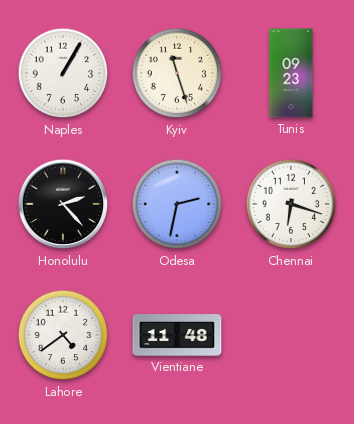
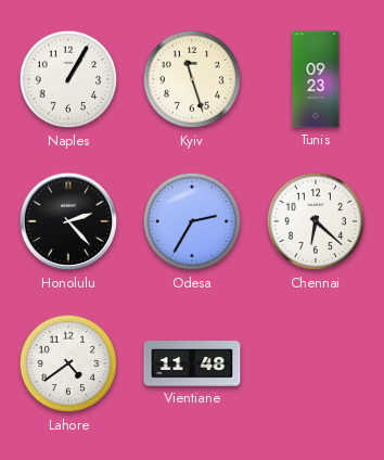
Odesa: 2:32 -> 2:35
Chennai: 6:18 -> 6:22
